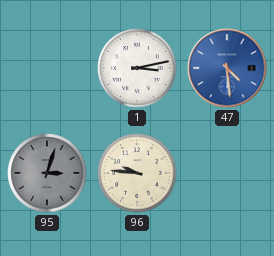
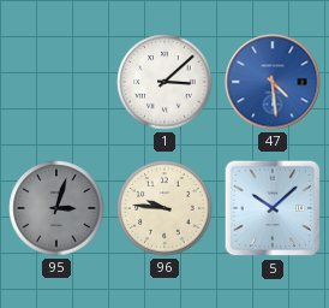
1: 3:13 -> 3:08
5: none -> 10:08
